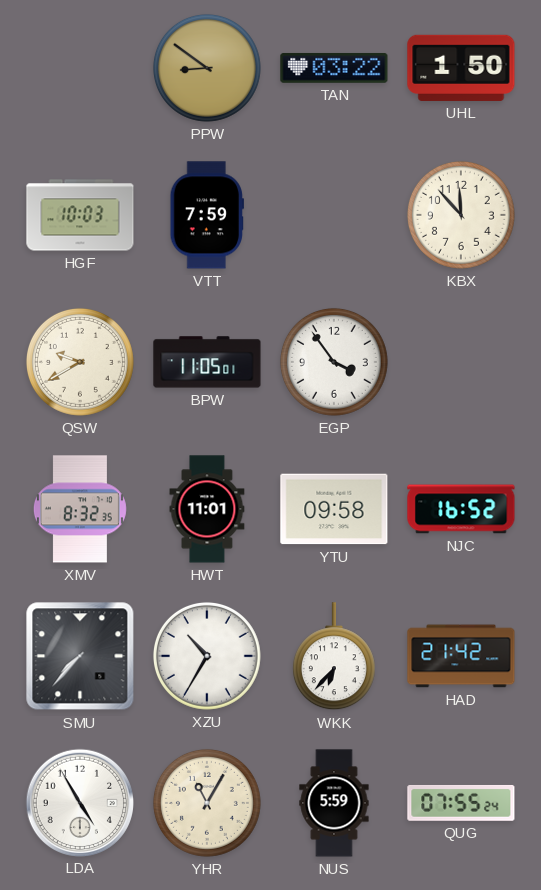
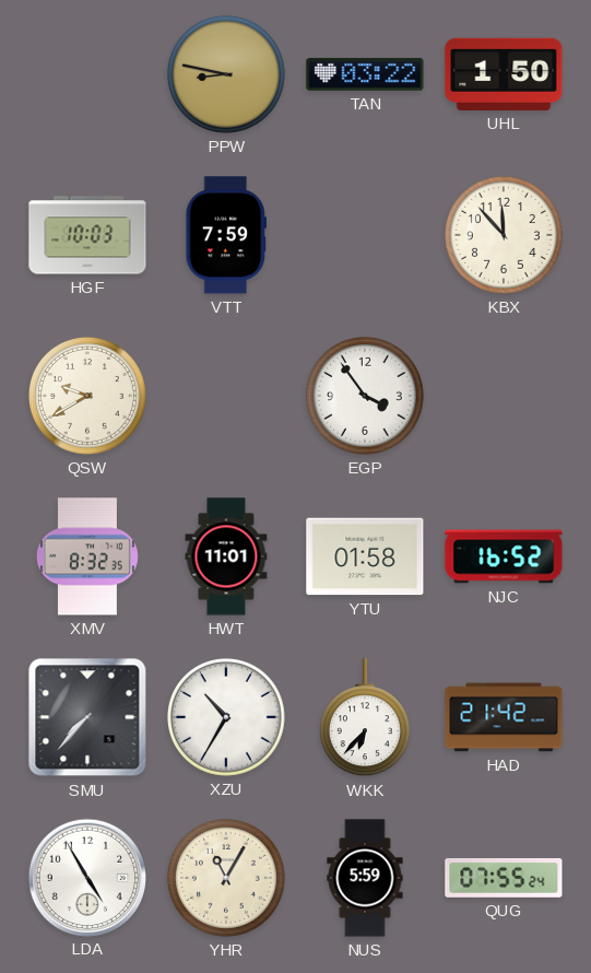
PPW: 8:51 -> 8:47
BPW: 11:05 -> none
YTU: 09:58 -> 01:58
